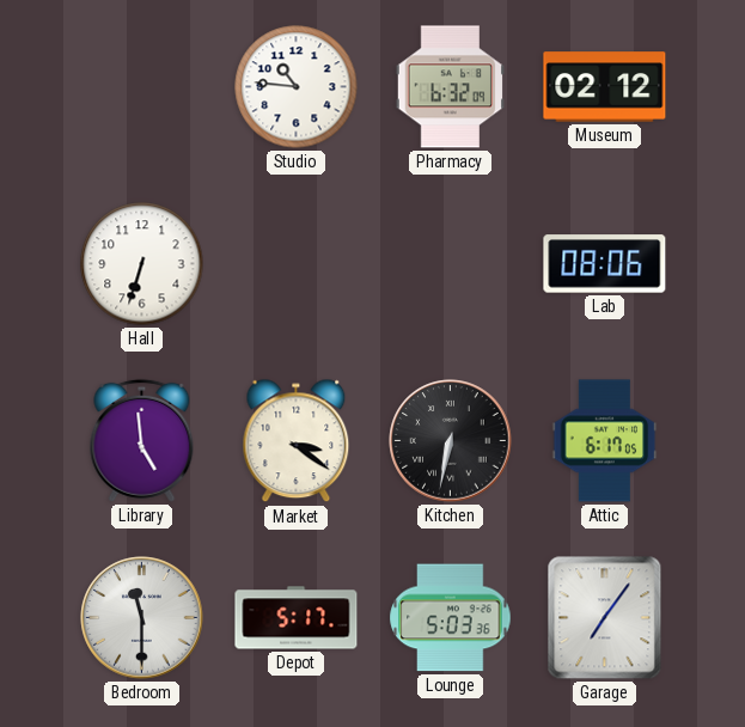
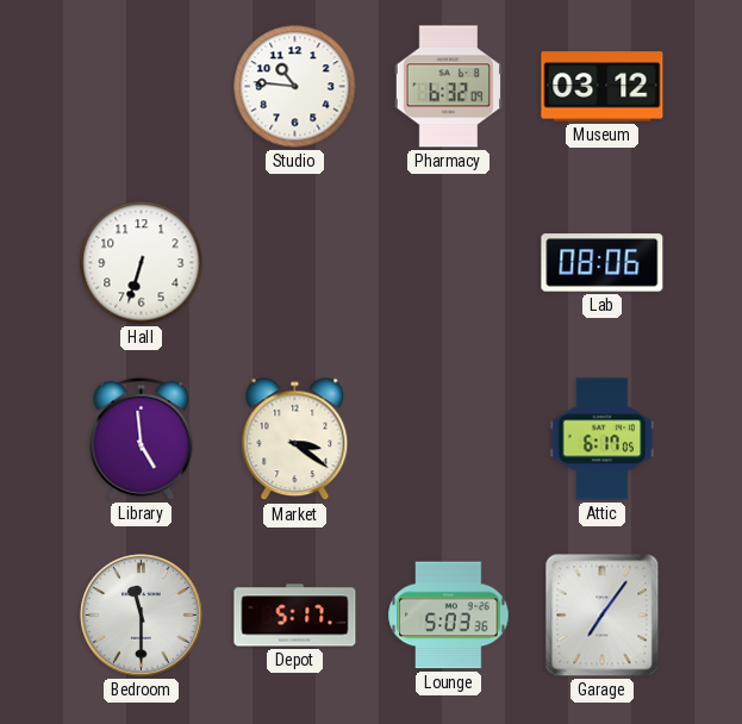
Museum: 02:12 -> 03:12
Kitchen: 6:32 -> none
